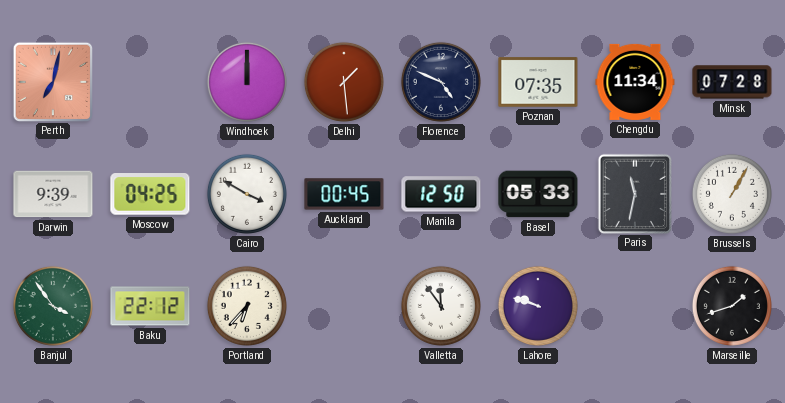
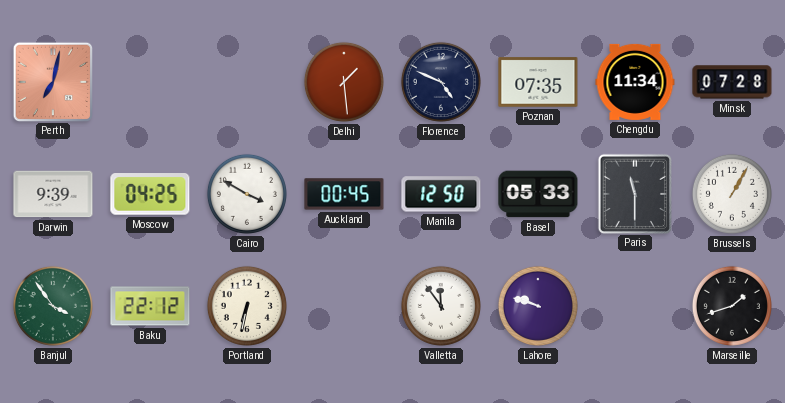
Windhoek: 12:00 -> none
Paris: 11:32 -> 11:30
Portland: 6:37 -> 6:32
